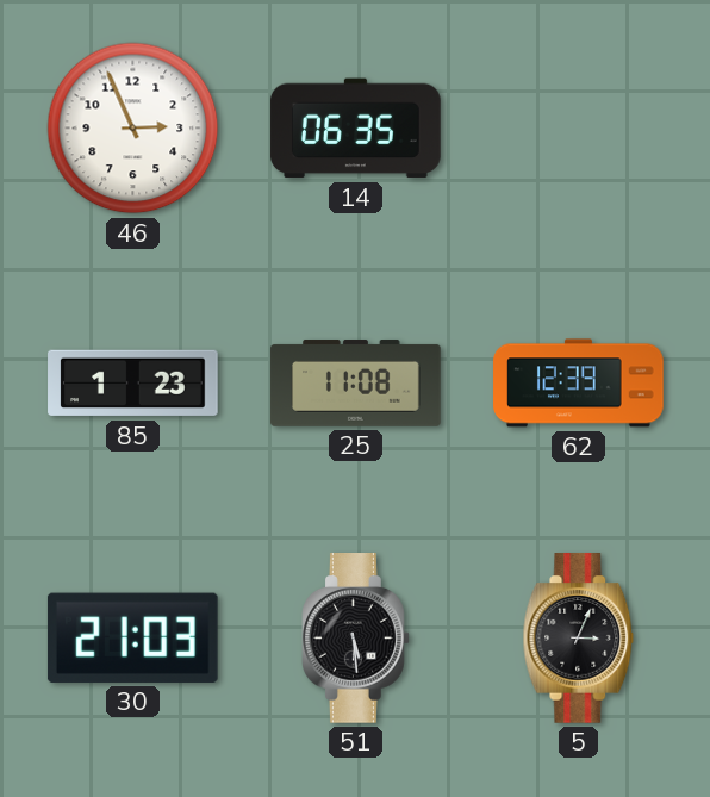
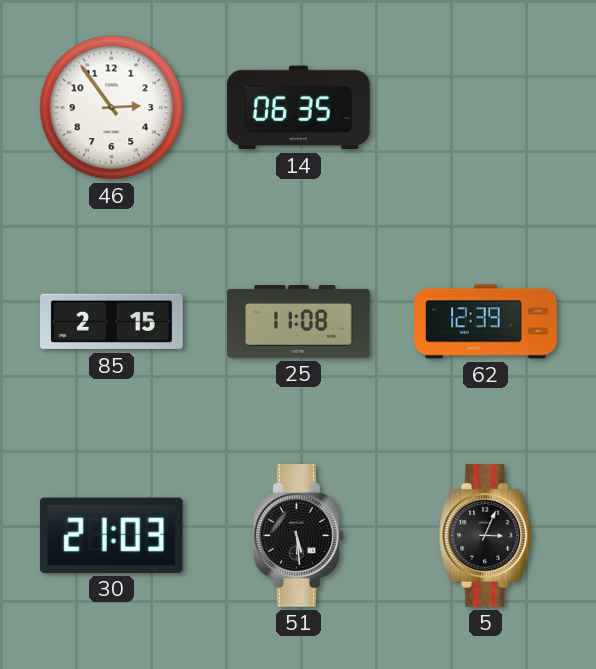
46: 2:56 -> 2:54
85: 1:23 -> 2:15
